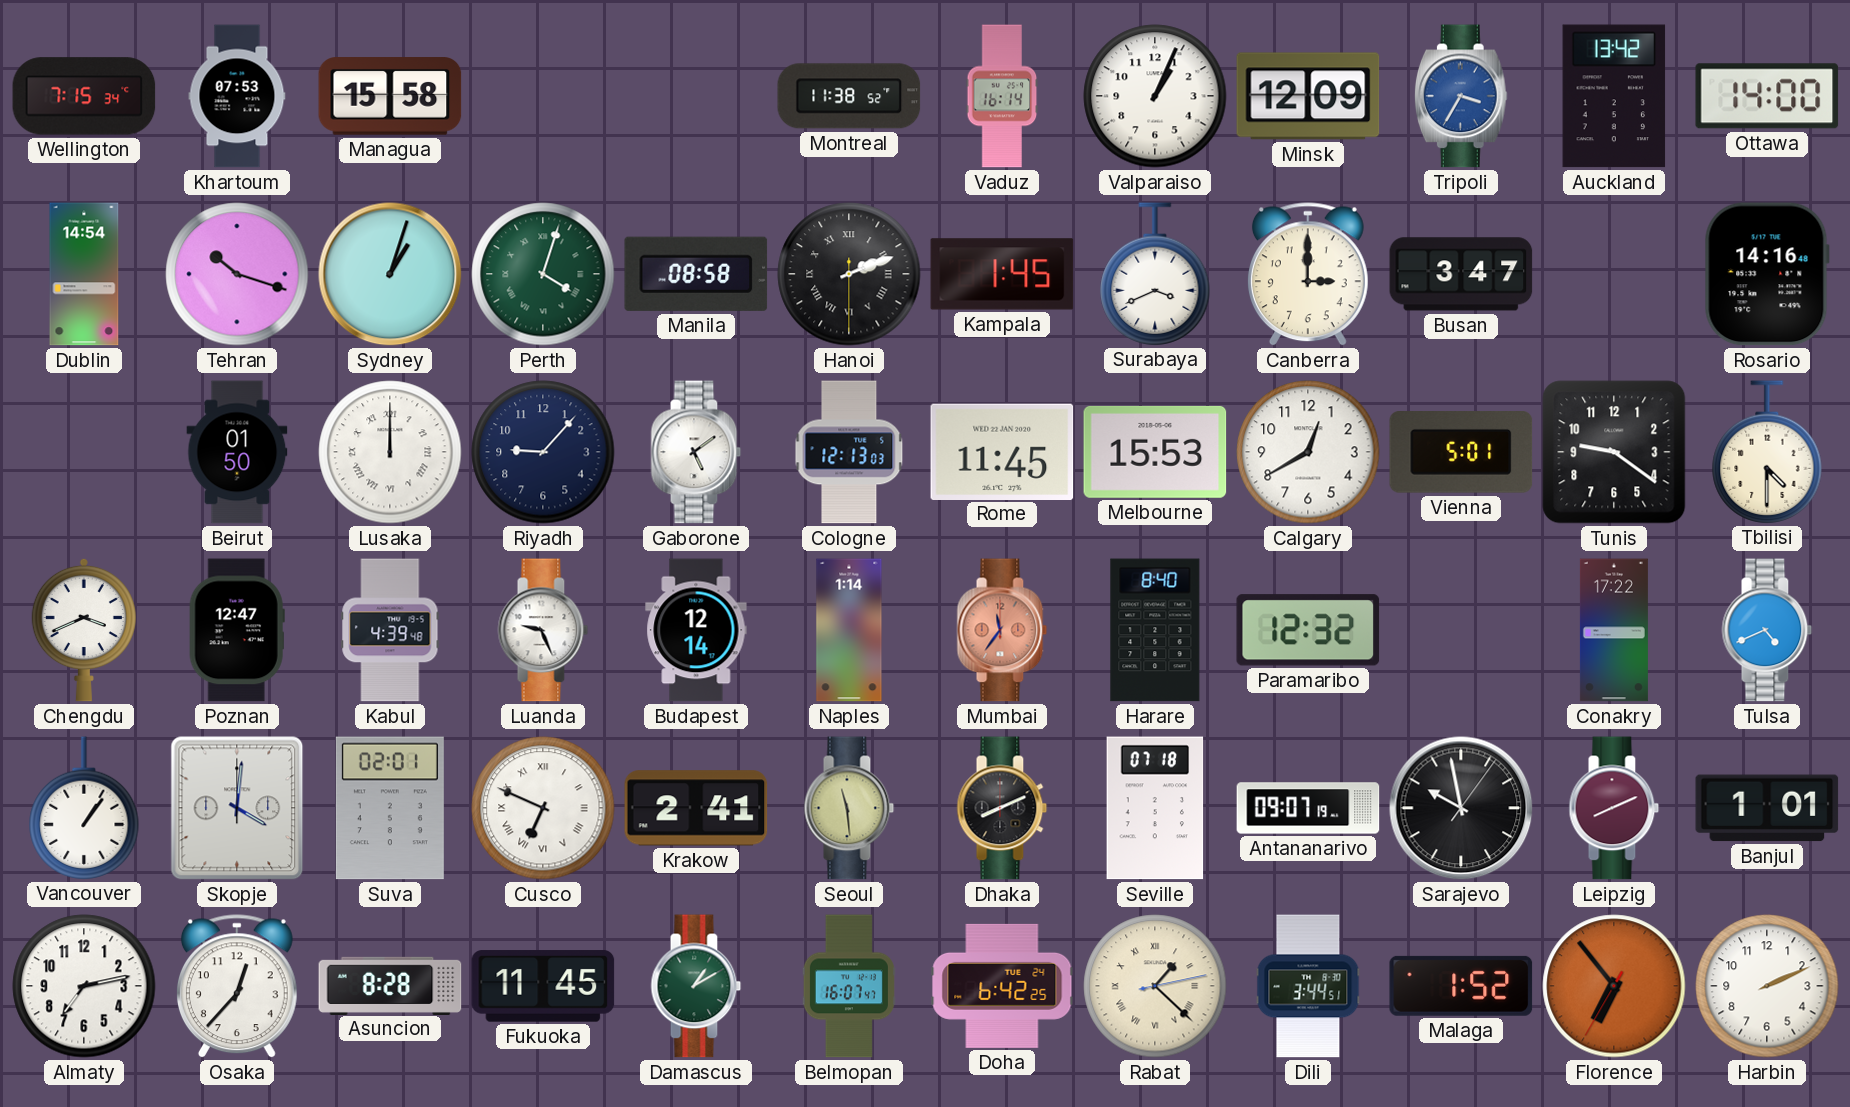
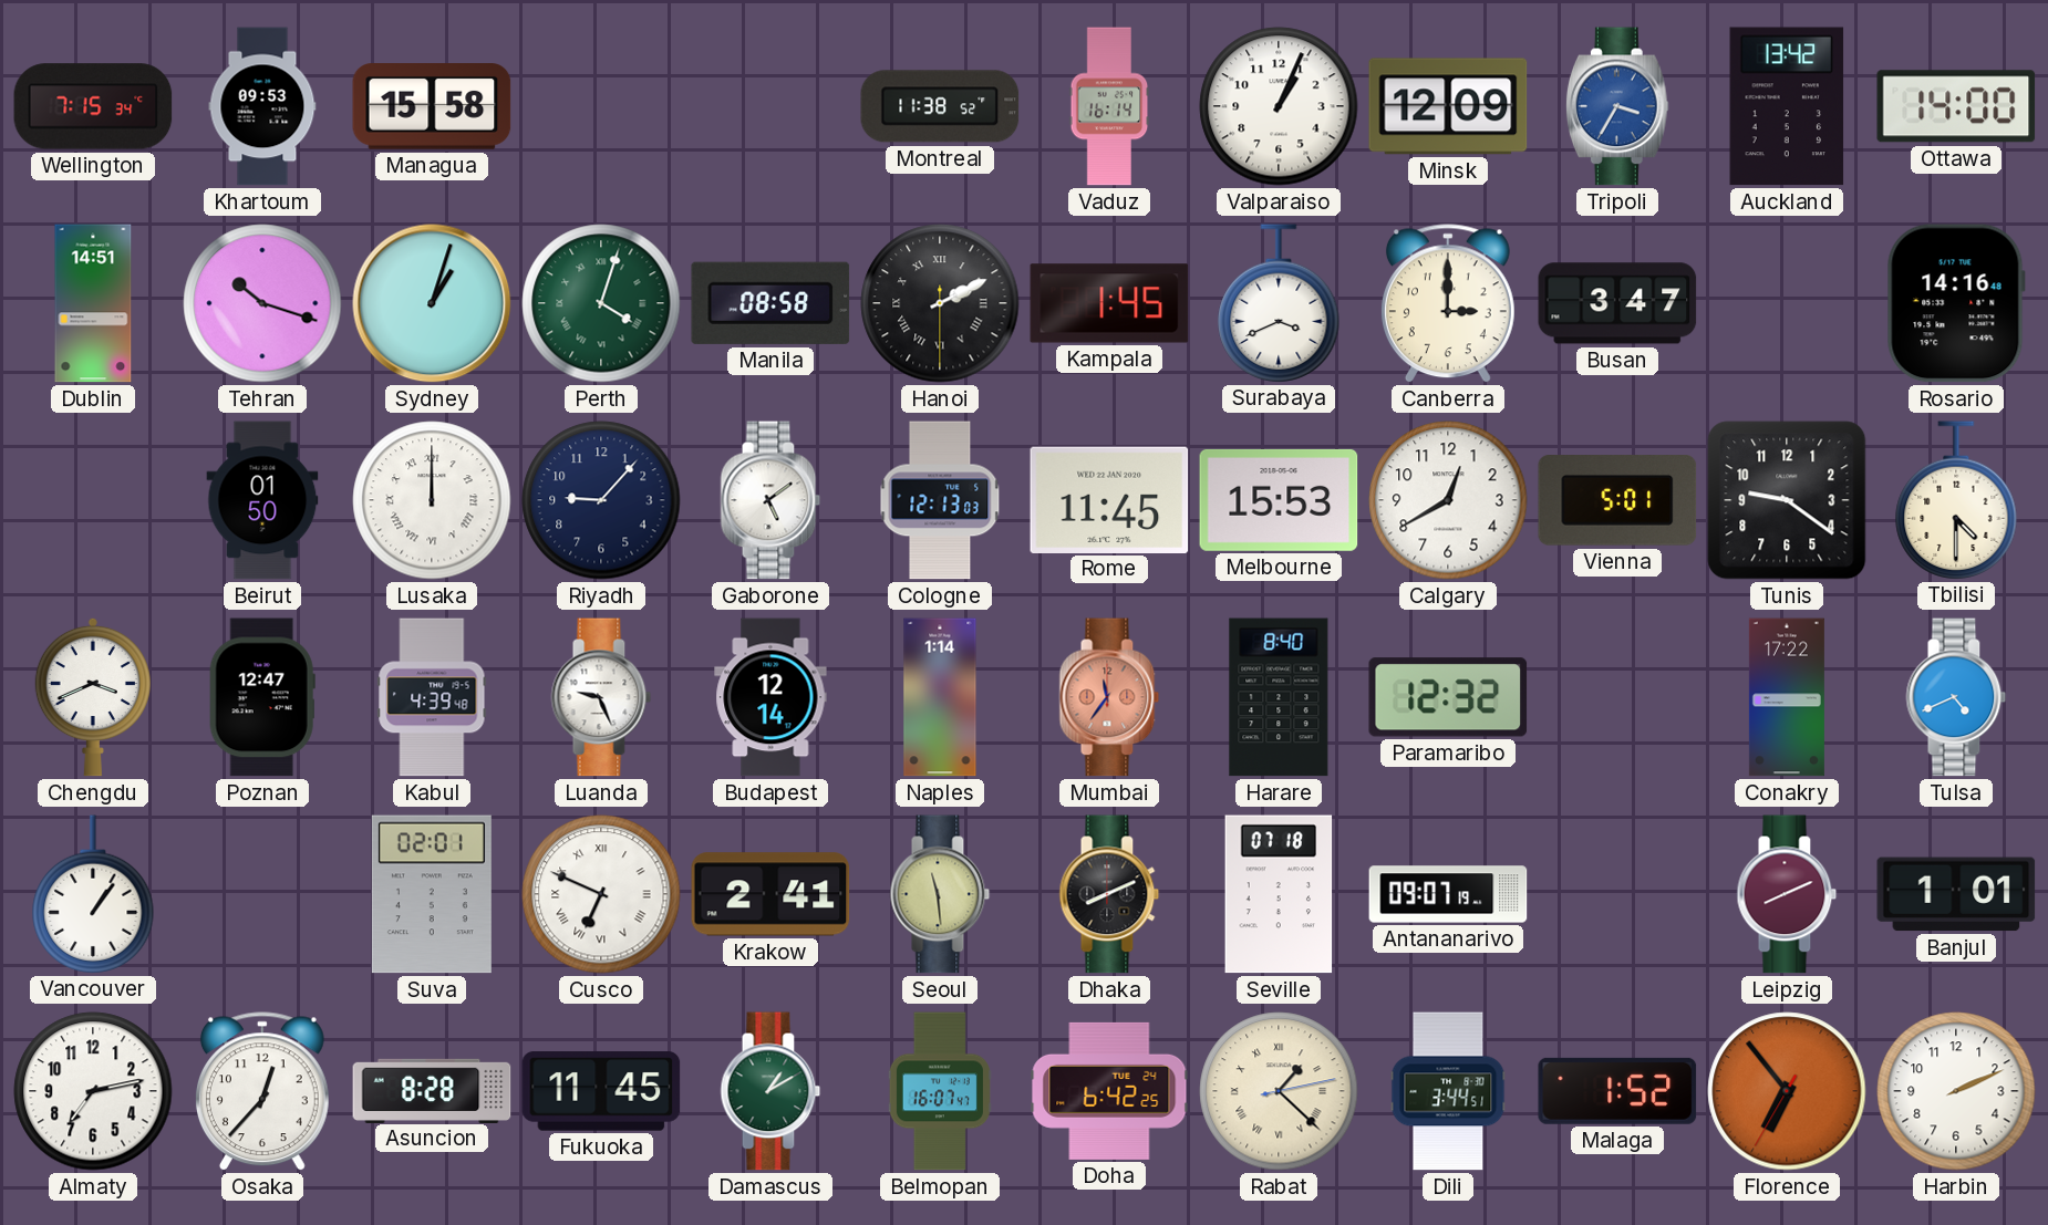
Khartoum: 07:53 -> 09:53
Dublin: 14:54 -> 14:51
Hanoi: 2:11 -> 2:10
Skopje: 4:01 -> none
Sarajevo: 9:58 -> none
